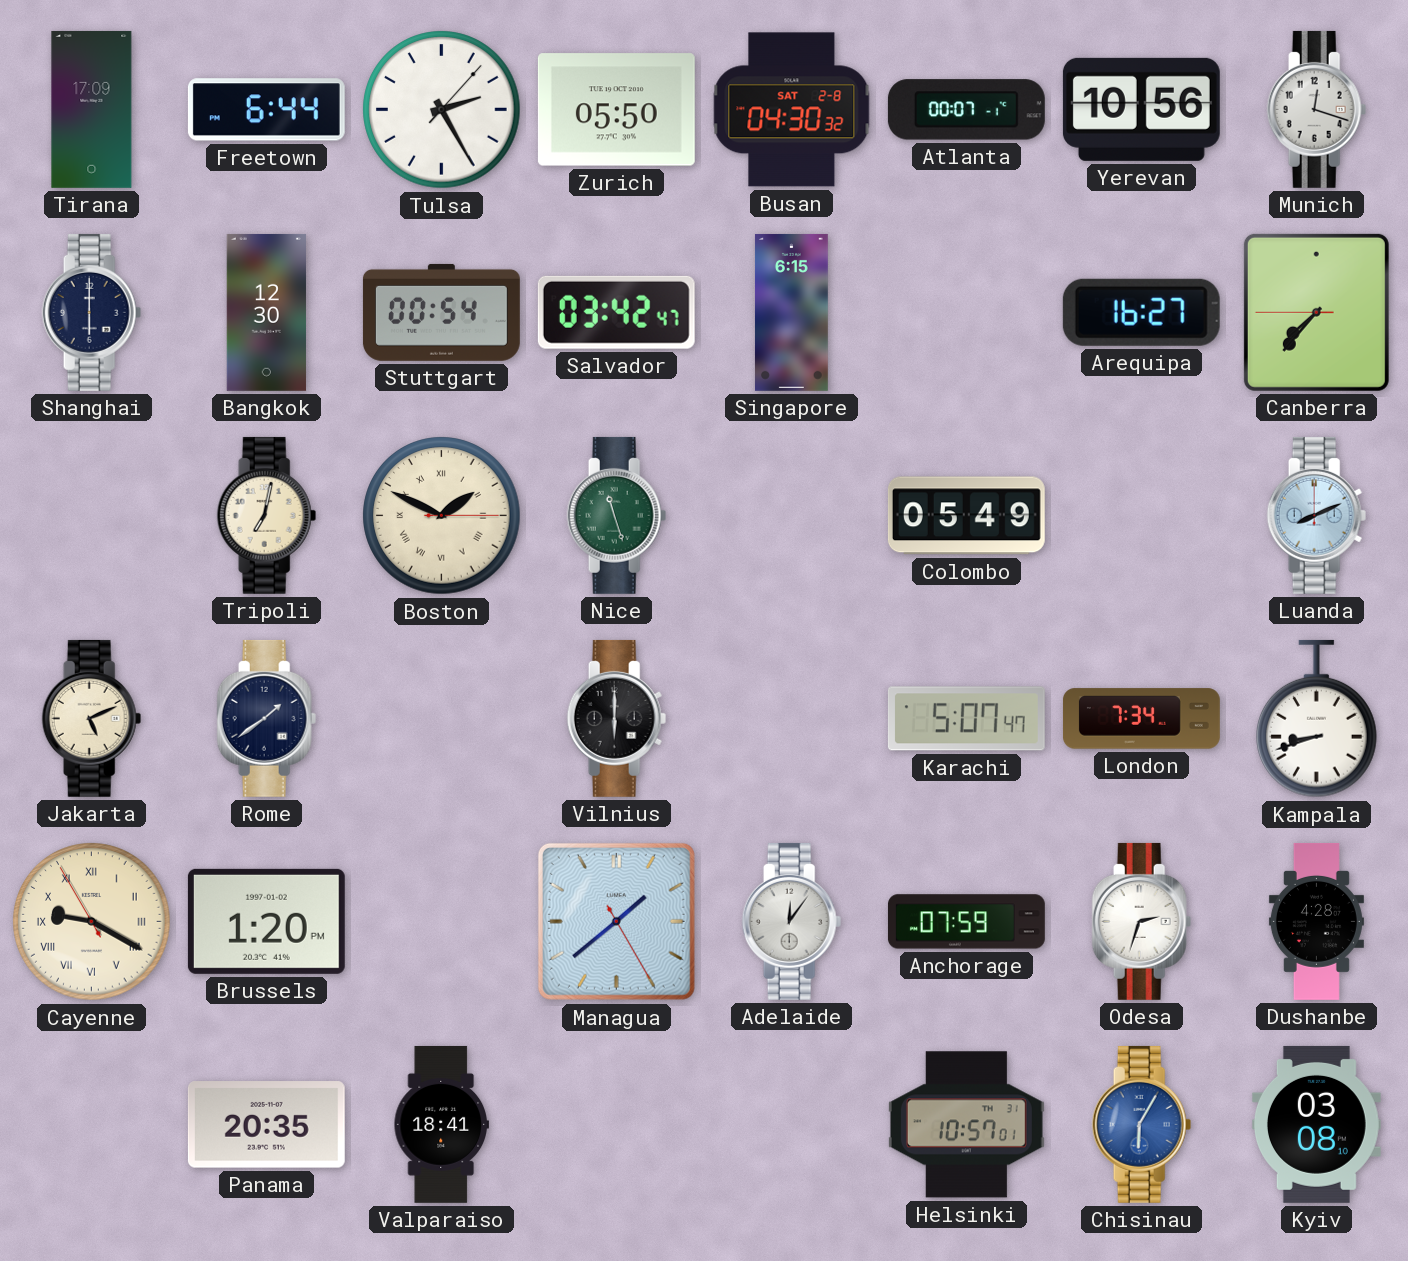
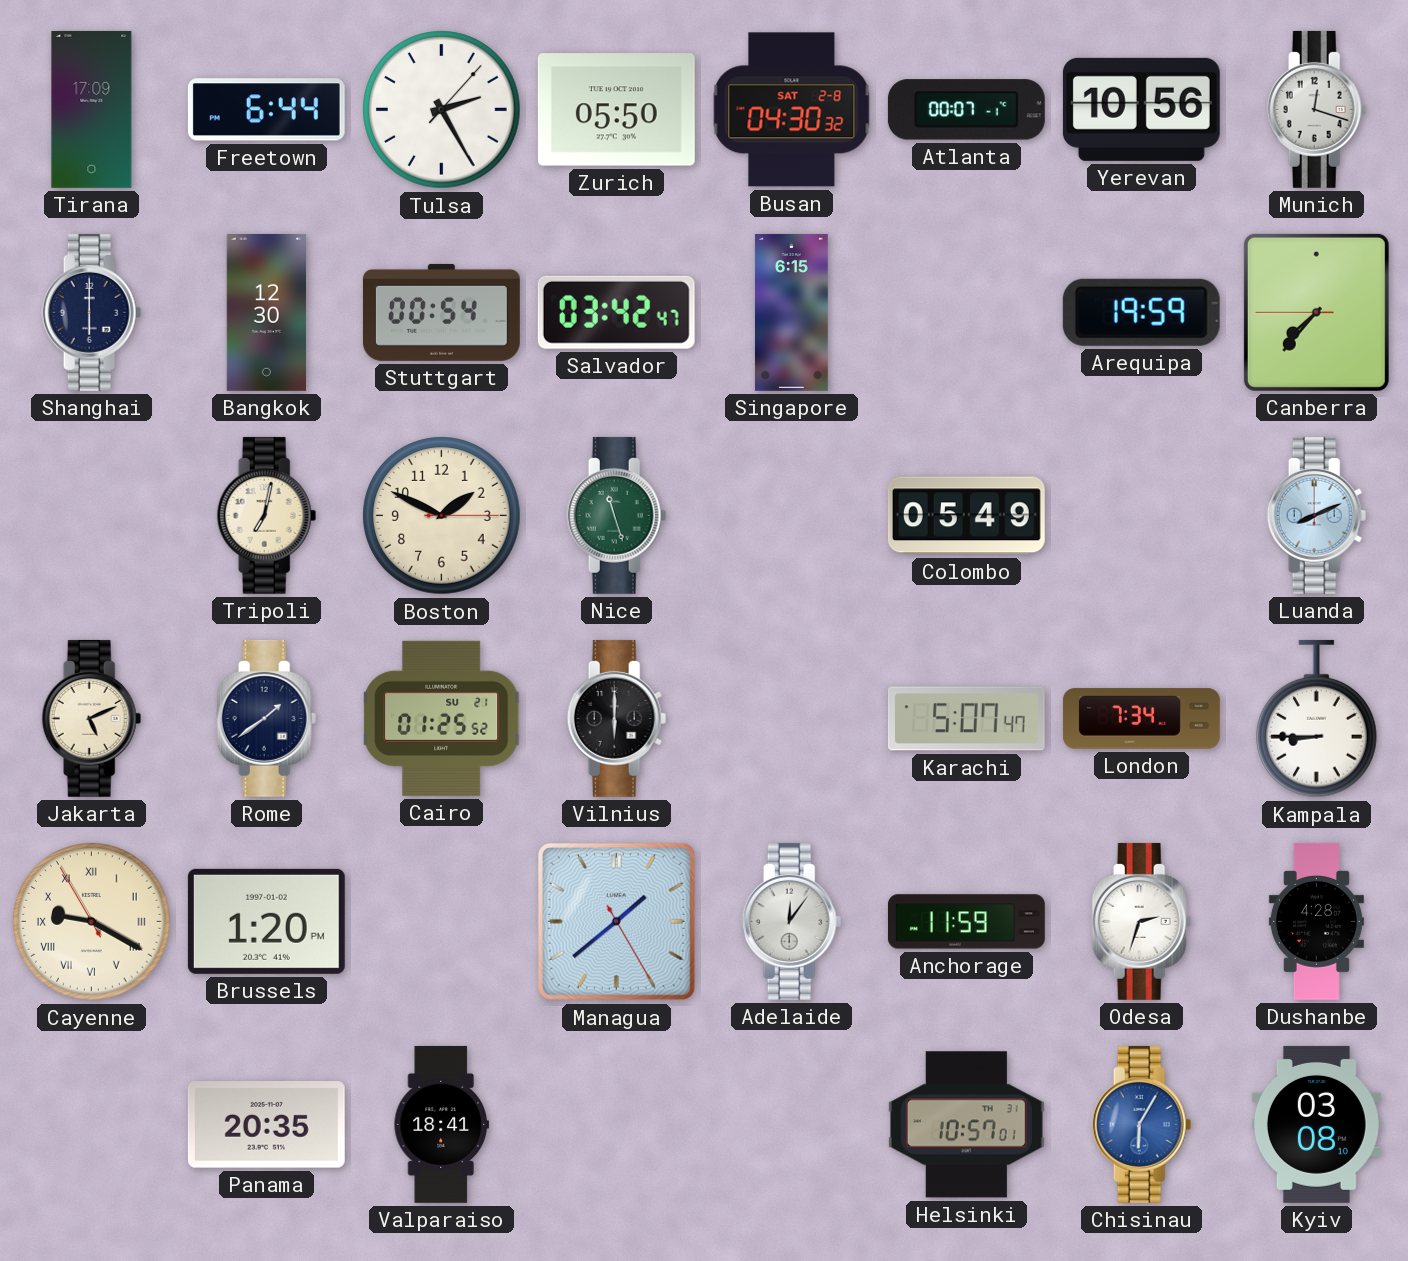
Arequipa: 16:27 -> 19:59
Boston numerals: Roman -> Arabic
Cairo: none -> 01:25
Kampala: 8:42 -> 8:45
Anchorage: 07:59 -> 11:59
